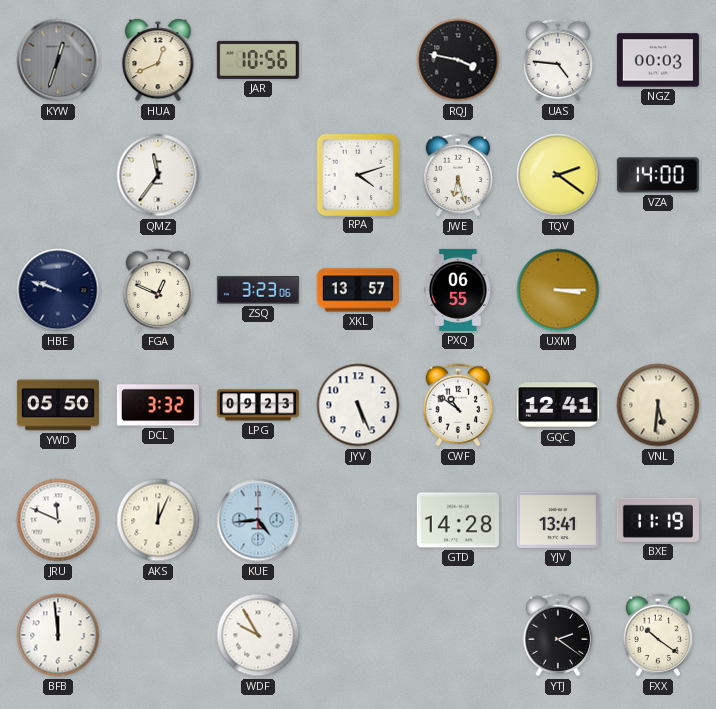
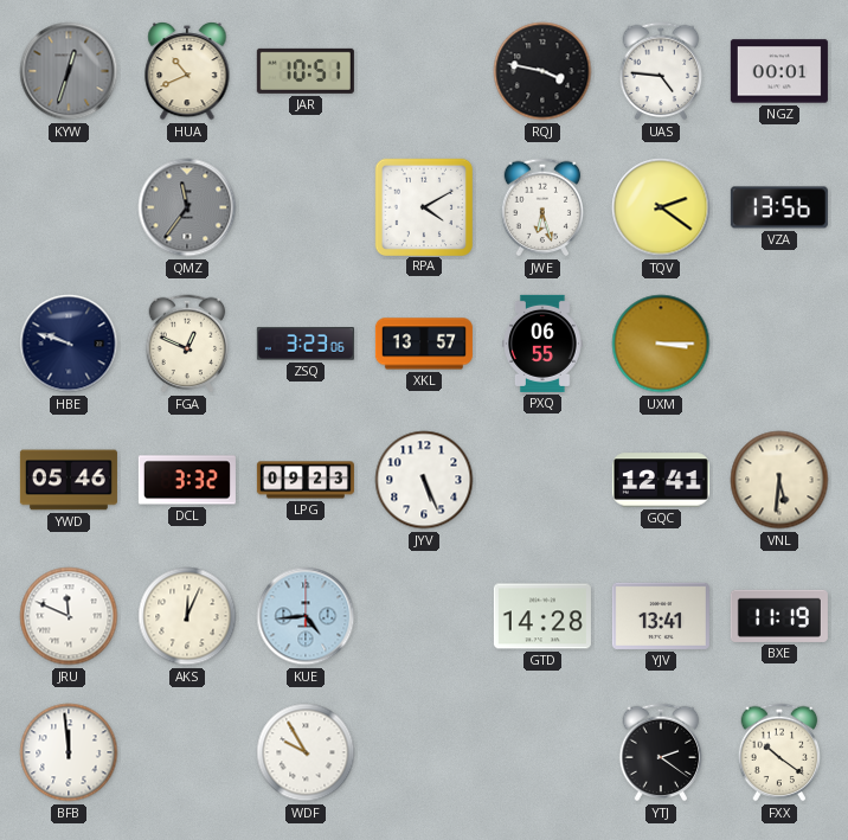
HUA: 12:41 -> 10:41
JAR: 10:56 -> 10:51
NGZ: 00:03 -> 00:01
QMZ dial: white -> grey
RPA: 4:12 -> 4:10
VZA: 14:00 -> 13:56
YWD: 05:50 -> 05:46
CWF: 10:51 -> none
